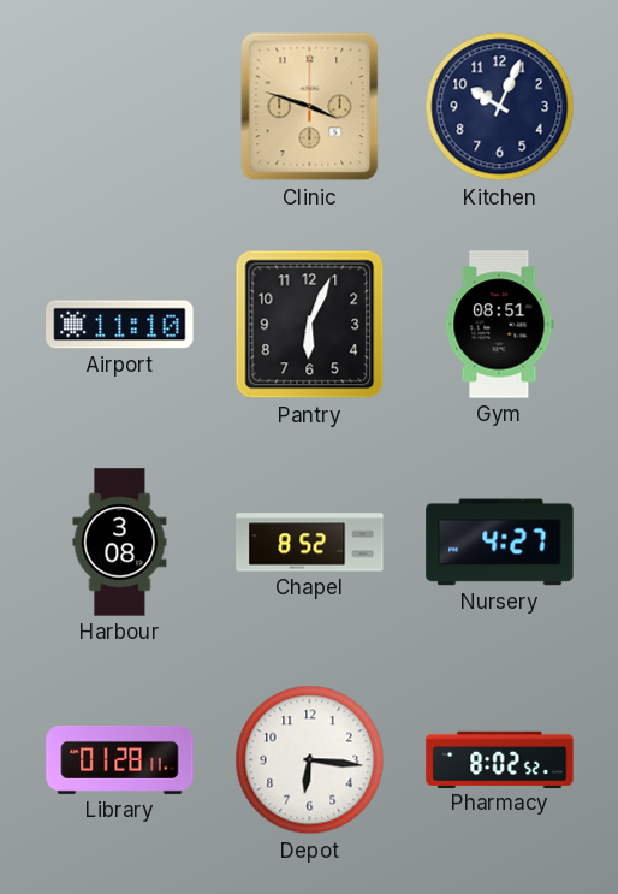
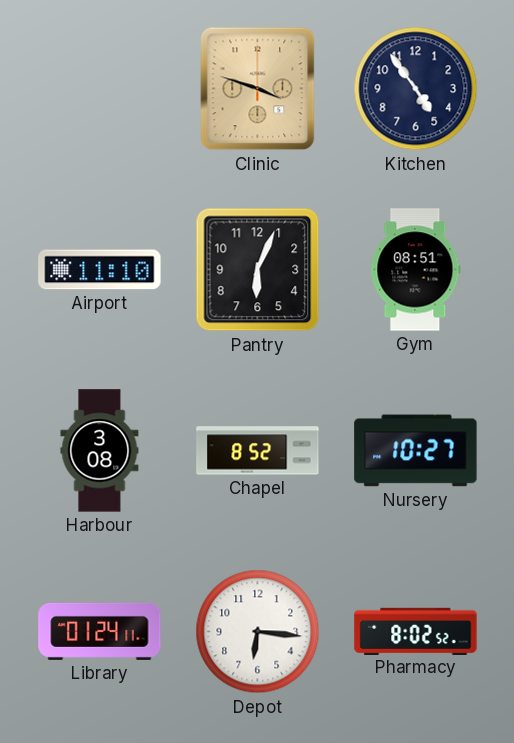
Kitchen: 10:04 -> 4:54
Nursery: 4:27 -> 10:27
Library: 01:28 -> 01:24
